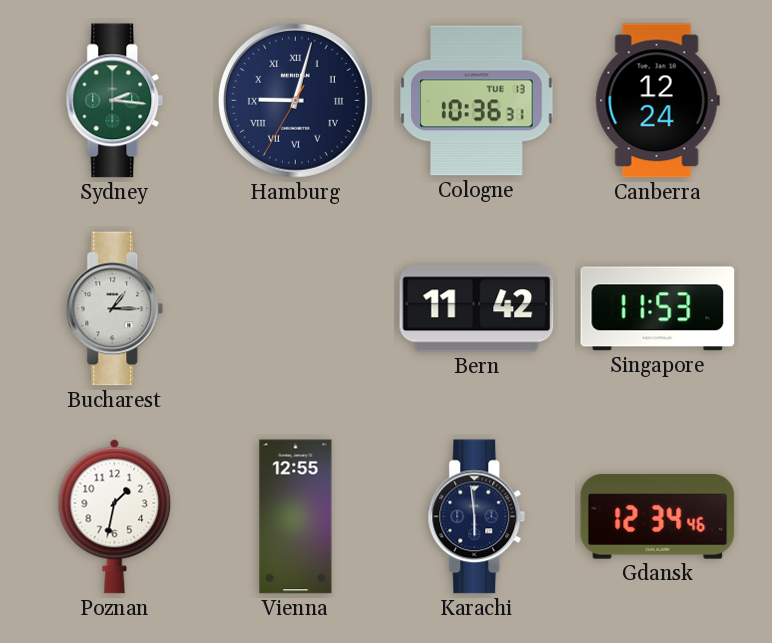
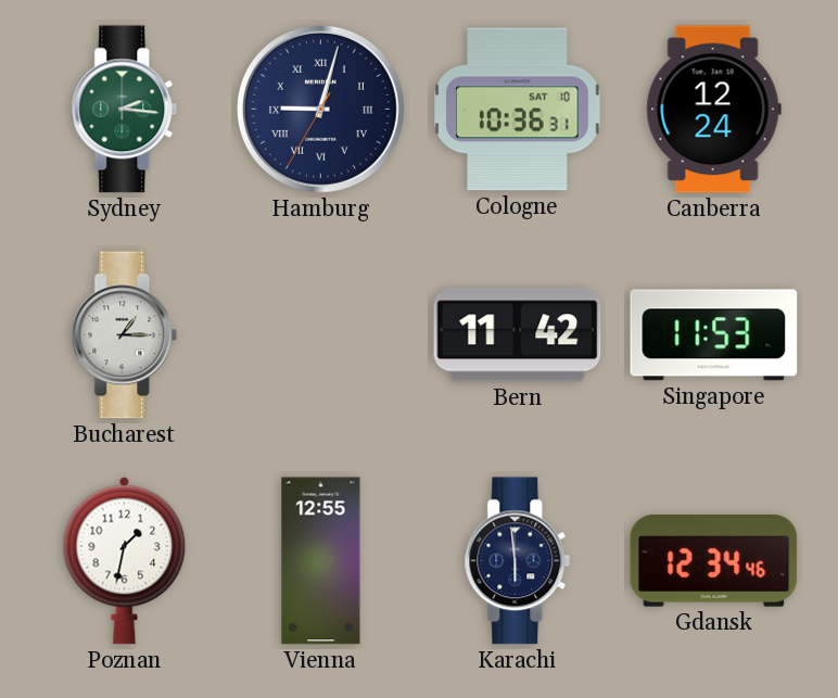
Cologne date: TUE 13 -> SAT 10
